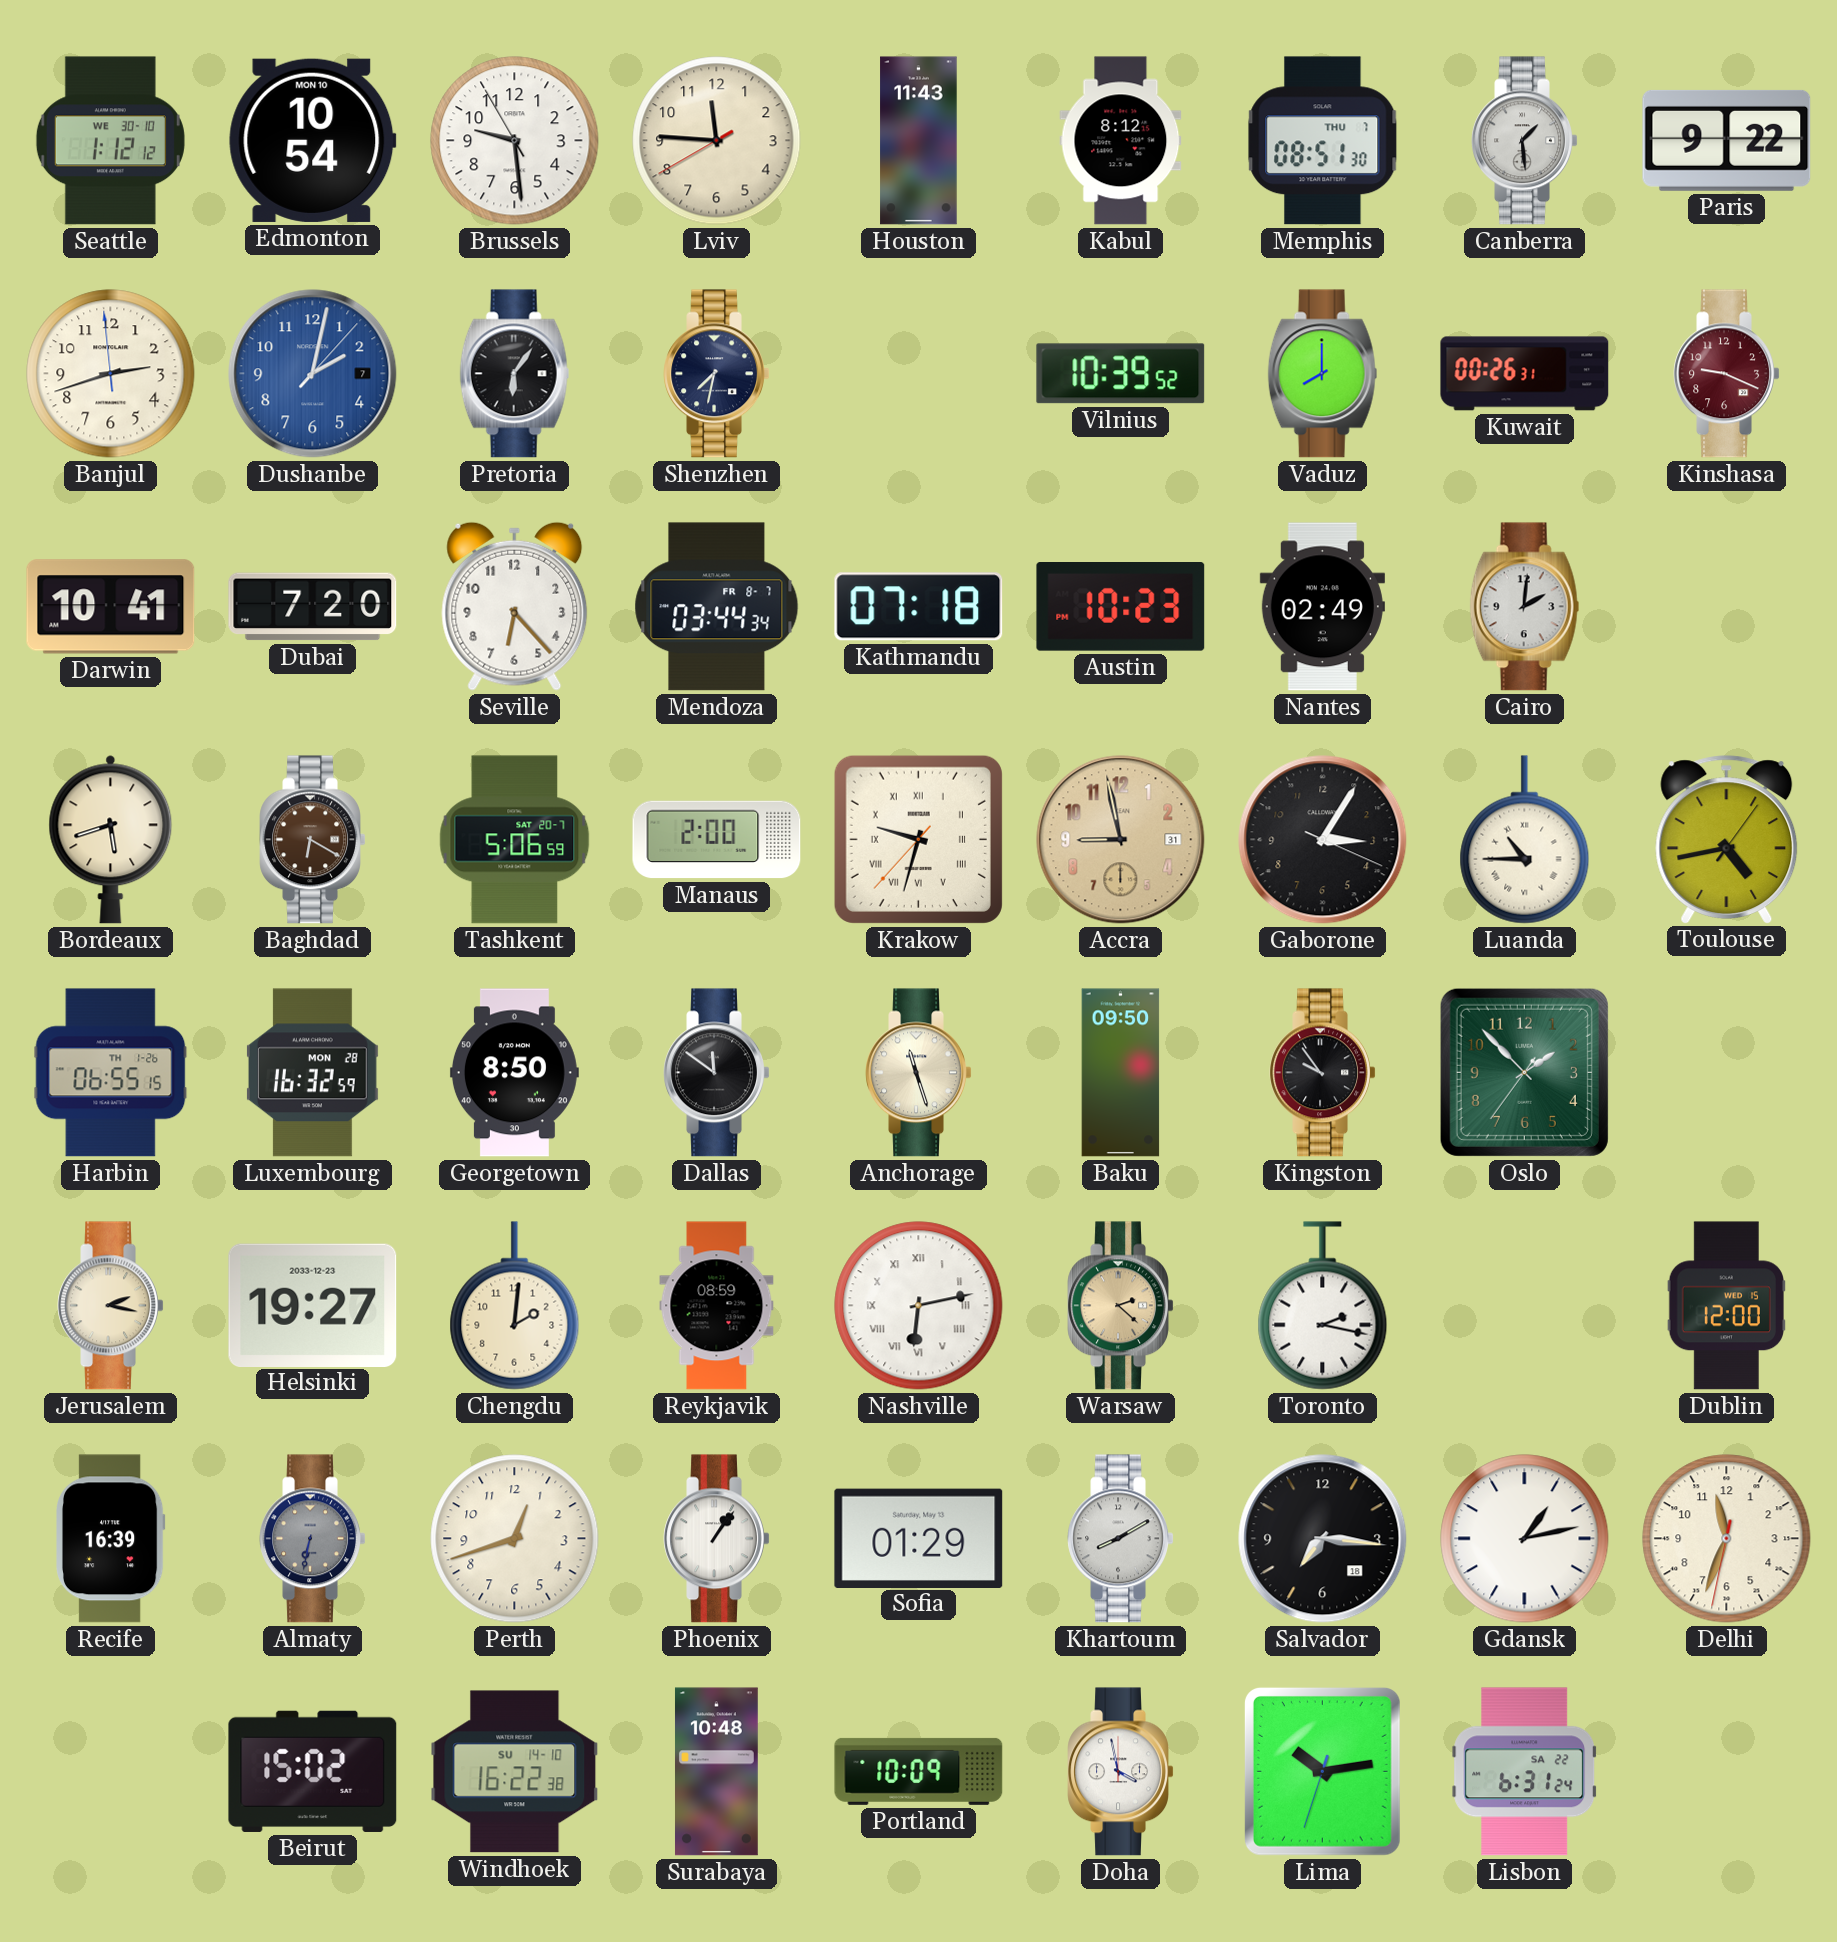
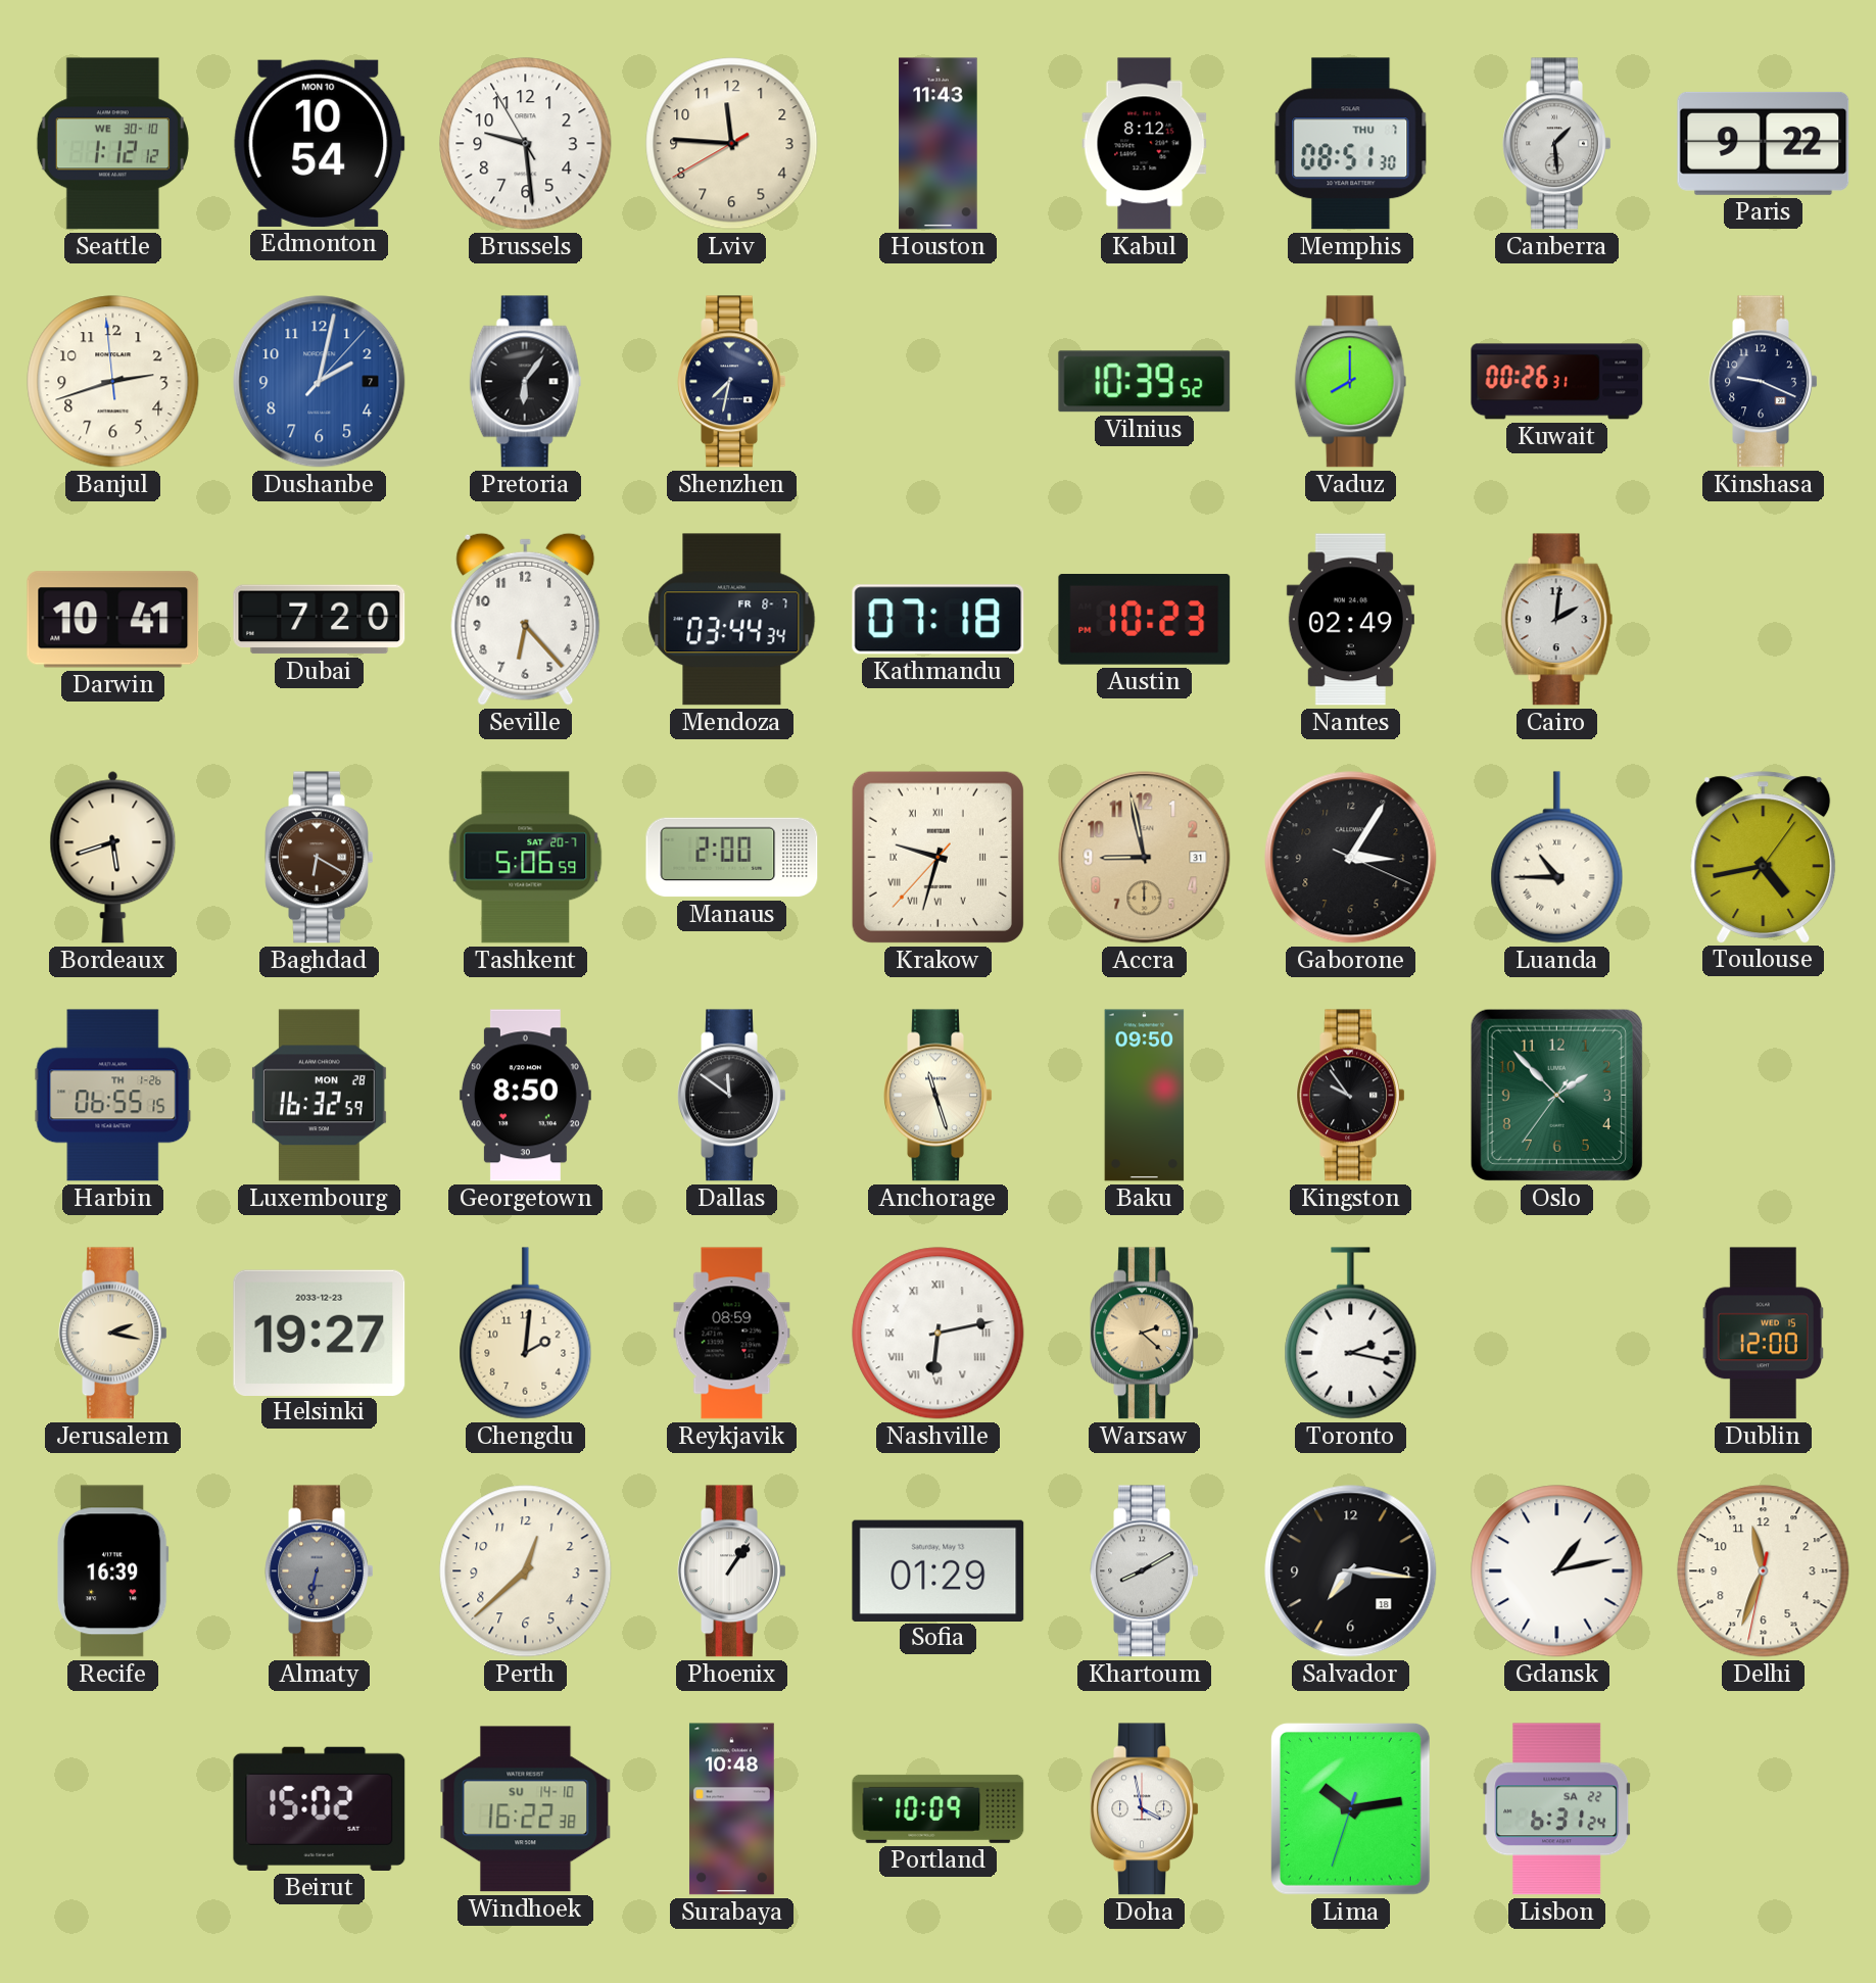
Kinshasa dial: burgundy -> navy
Perth: 12:42 -> 12:38
